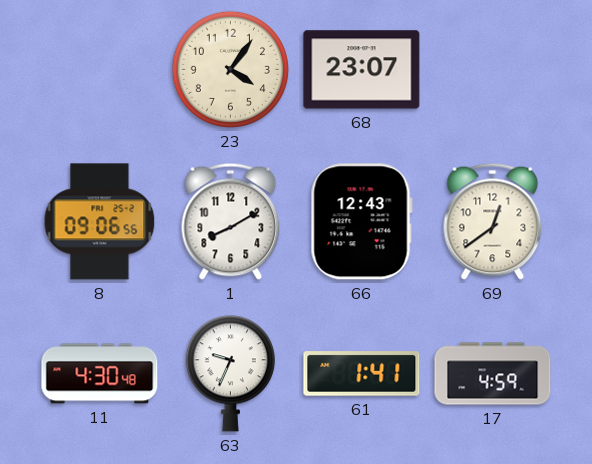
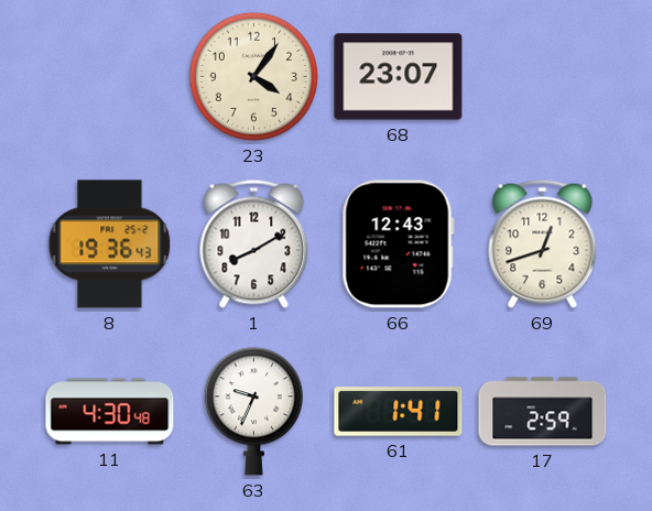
8: 09:06 -> 19:36
69: 12:39 -> 12:42
17: 4:59 -> 2:59
